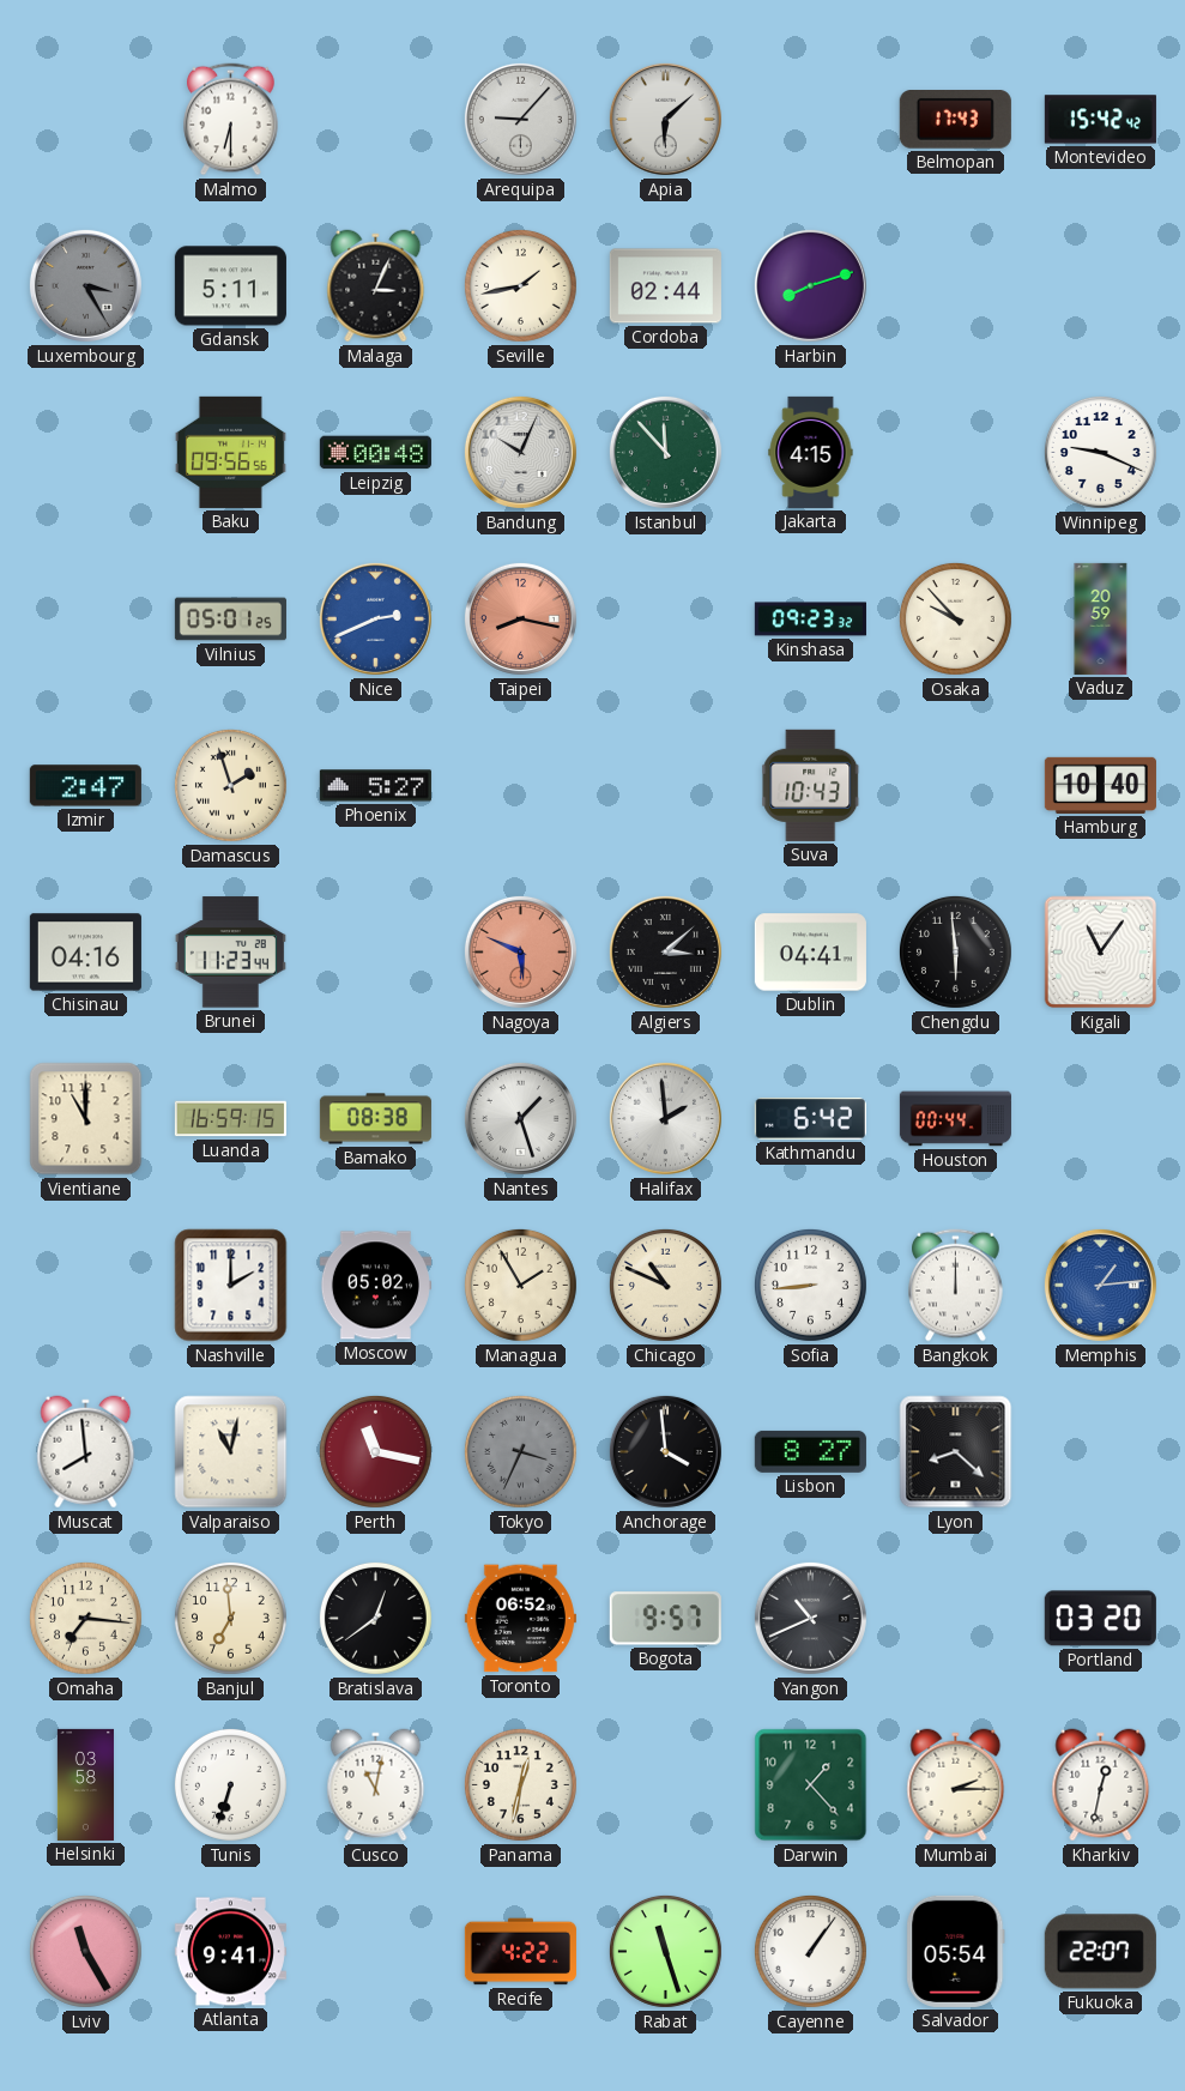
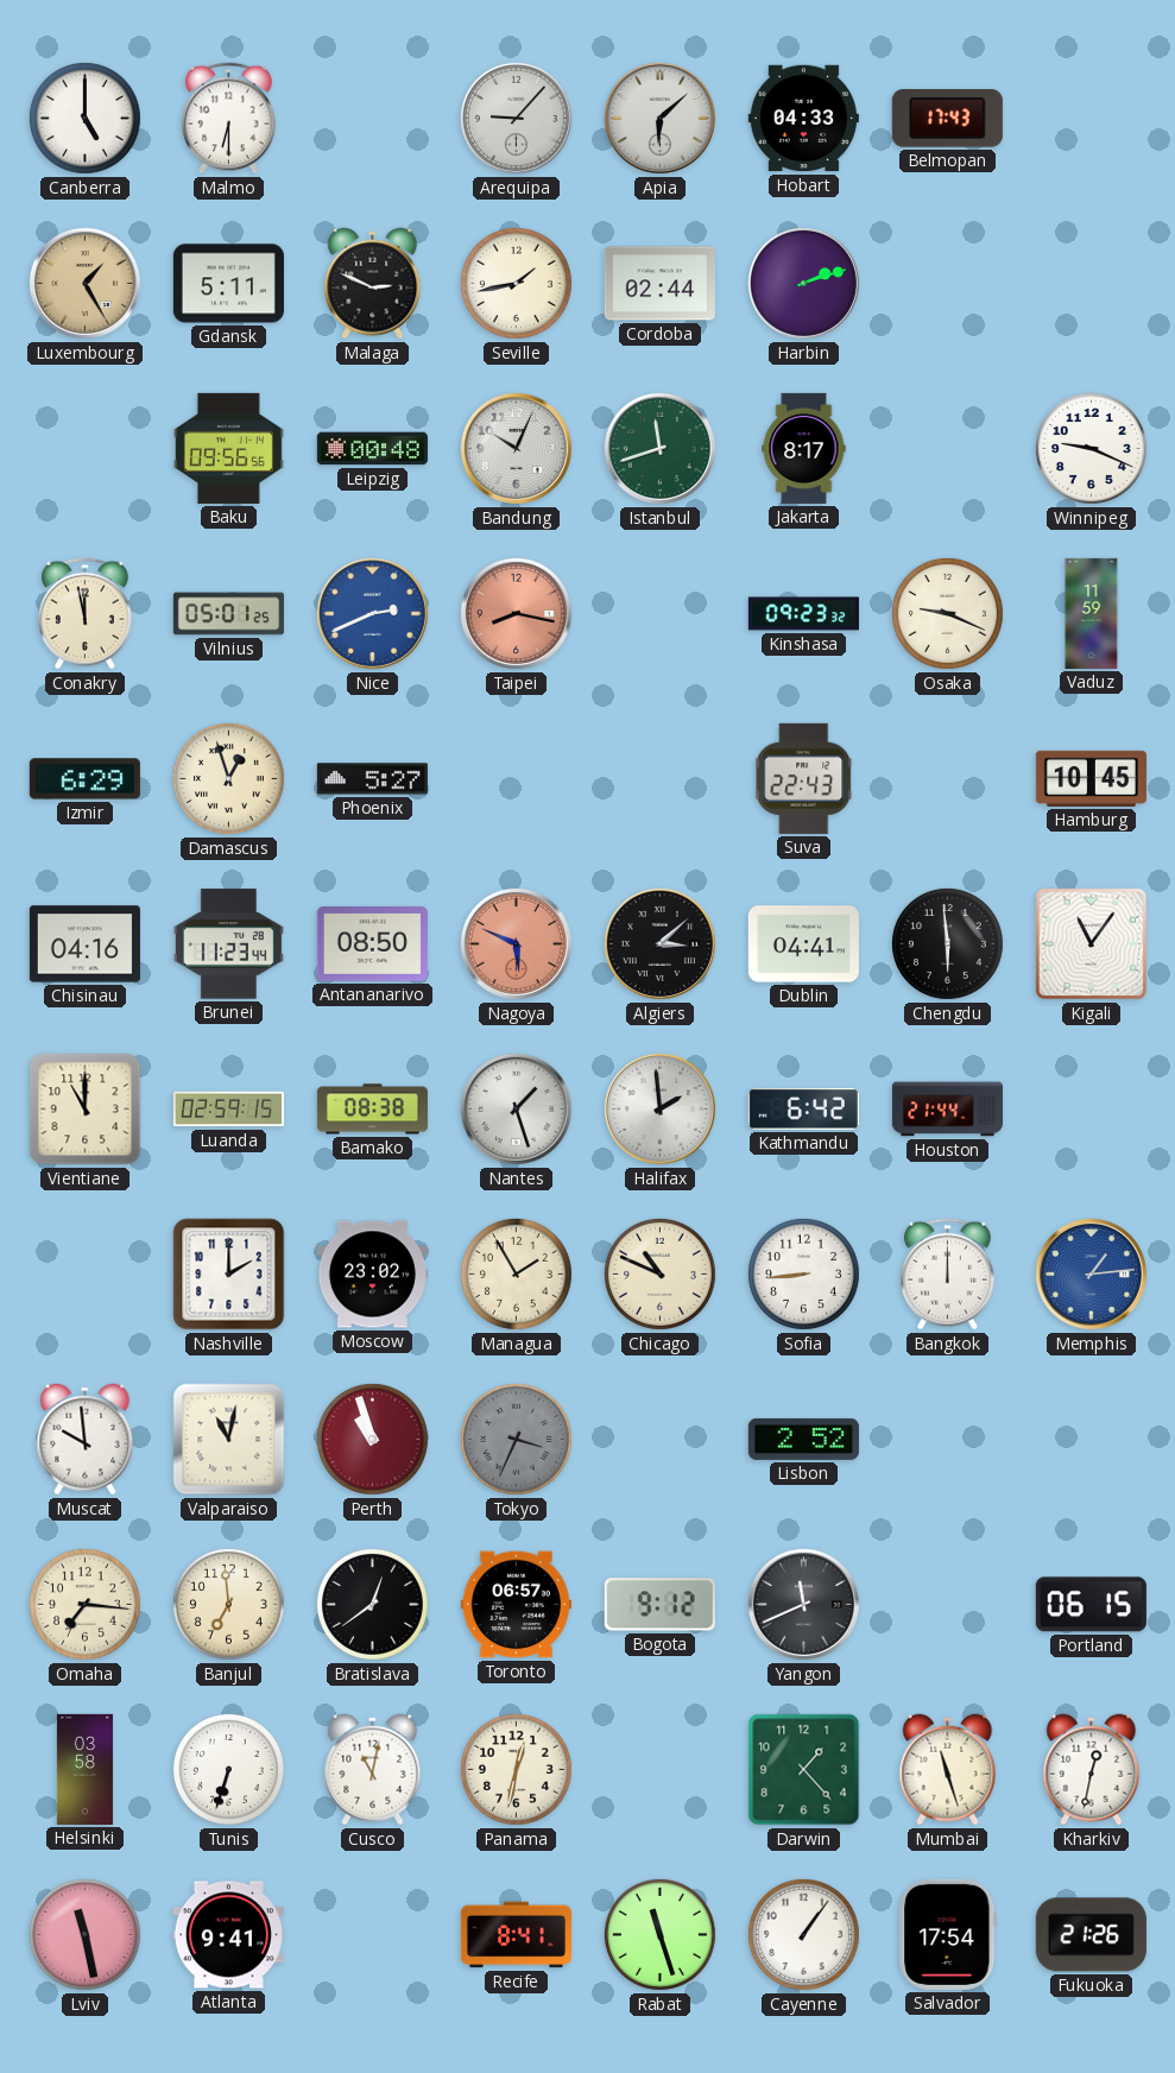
Canberra: none -> 5:00
Hobart: none -> 04:33
Montevideo: 15:42 -> none
Luxembourg: 3:25 -> 1:25
Luxembourg dial: grey -> champagne
Malaga: 3:04 -> 2:49
Harbin: 8:12 -> 2:12
Istanbul: 11:53 -> 11:42
Jakarta: 4:15 -> 8:17
Conakry: none -> 11:58
Osaka: 9:53 -> 9:19
Vaduz: 20:59 -> 11:59
Izmir: 2:47 -> 6:29
Damascus: 1:57 -> 12:57
Suva: 10:43 -> 22:43
Hamburg: 10:40 -> 10:45
Antananarivo: none -> 08:50
Luanda: 16:59 -> 02:59
Houston: 00:44 -> 21:44
Moscow: 05:02 -> 23:02
Muscat: 7:59 -> 9:59
Perth: 11:17 -> 10:57
Anchorage: 3:59 -> none
Lisbon: 8:27 -> 2:52
Lyon: 8:22 -> none
Toronto: 06:52 -> 06:57
Bogota: 9:57 -> 9:12
Yangon: 10:41 -> 11:41
Portland: 03:20 -> 06:15
Mumbai: 2:15 -> 11:27
Lviv: 11:25 -> 11:28
Recife: 4:22 -> 8:41
Salvador: 05:54 -> 17:54
Fukuoka: 22:07 -> 21:26
